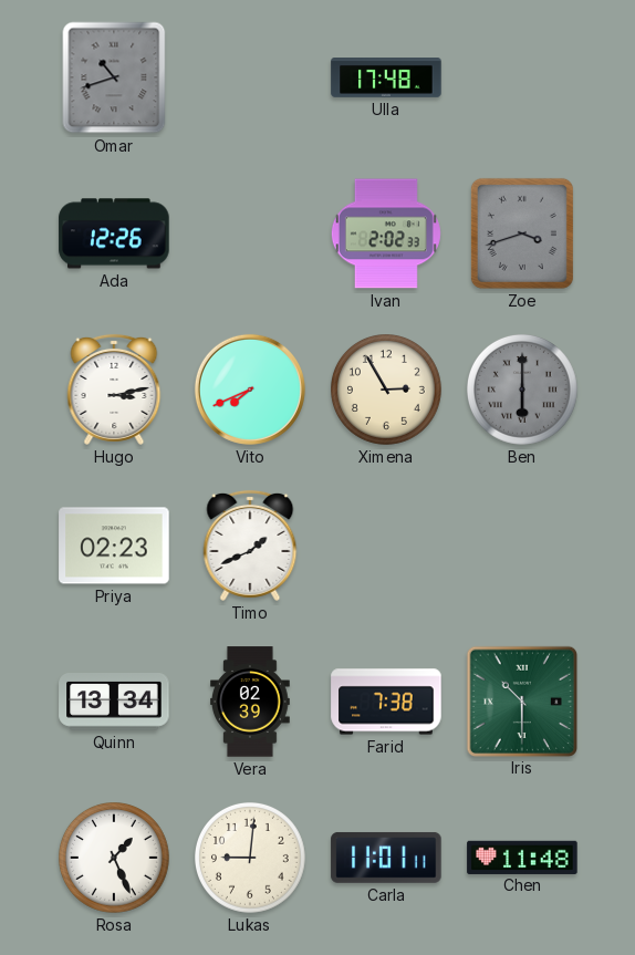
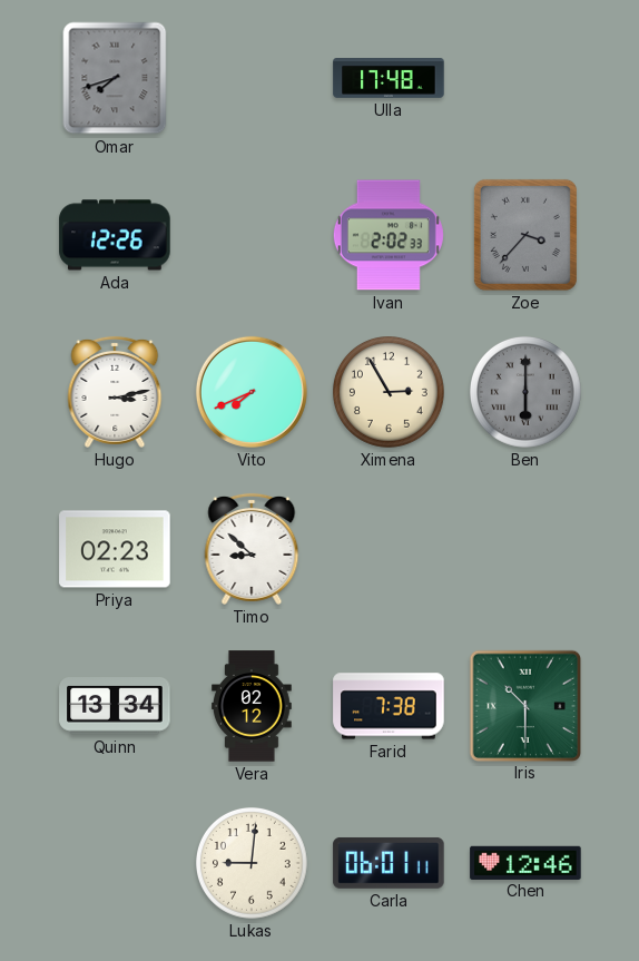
Omar: 10:42 -> 7:42
Zoe: 3:42 -> 3:37
Timo: 1:41 -> 8:52
Vera: 02:39 -> 02:12
Rosa: 1:26 -> none
Carla: 11:01 -> 06:01
Chen: 11:48 -> 12:46
